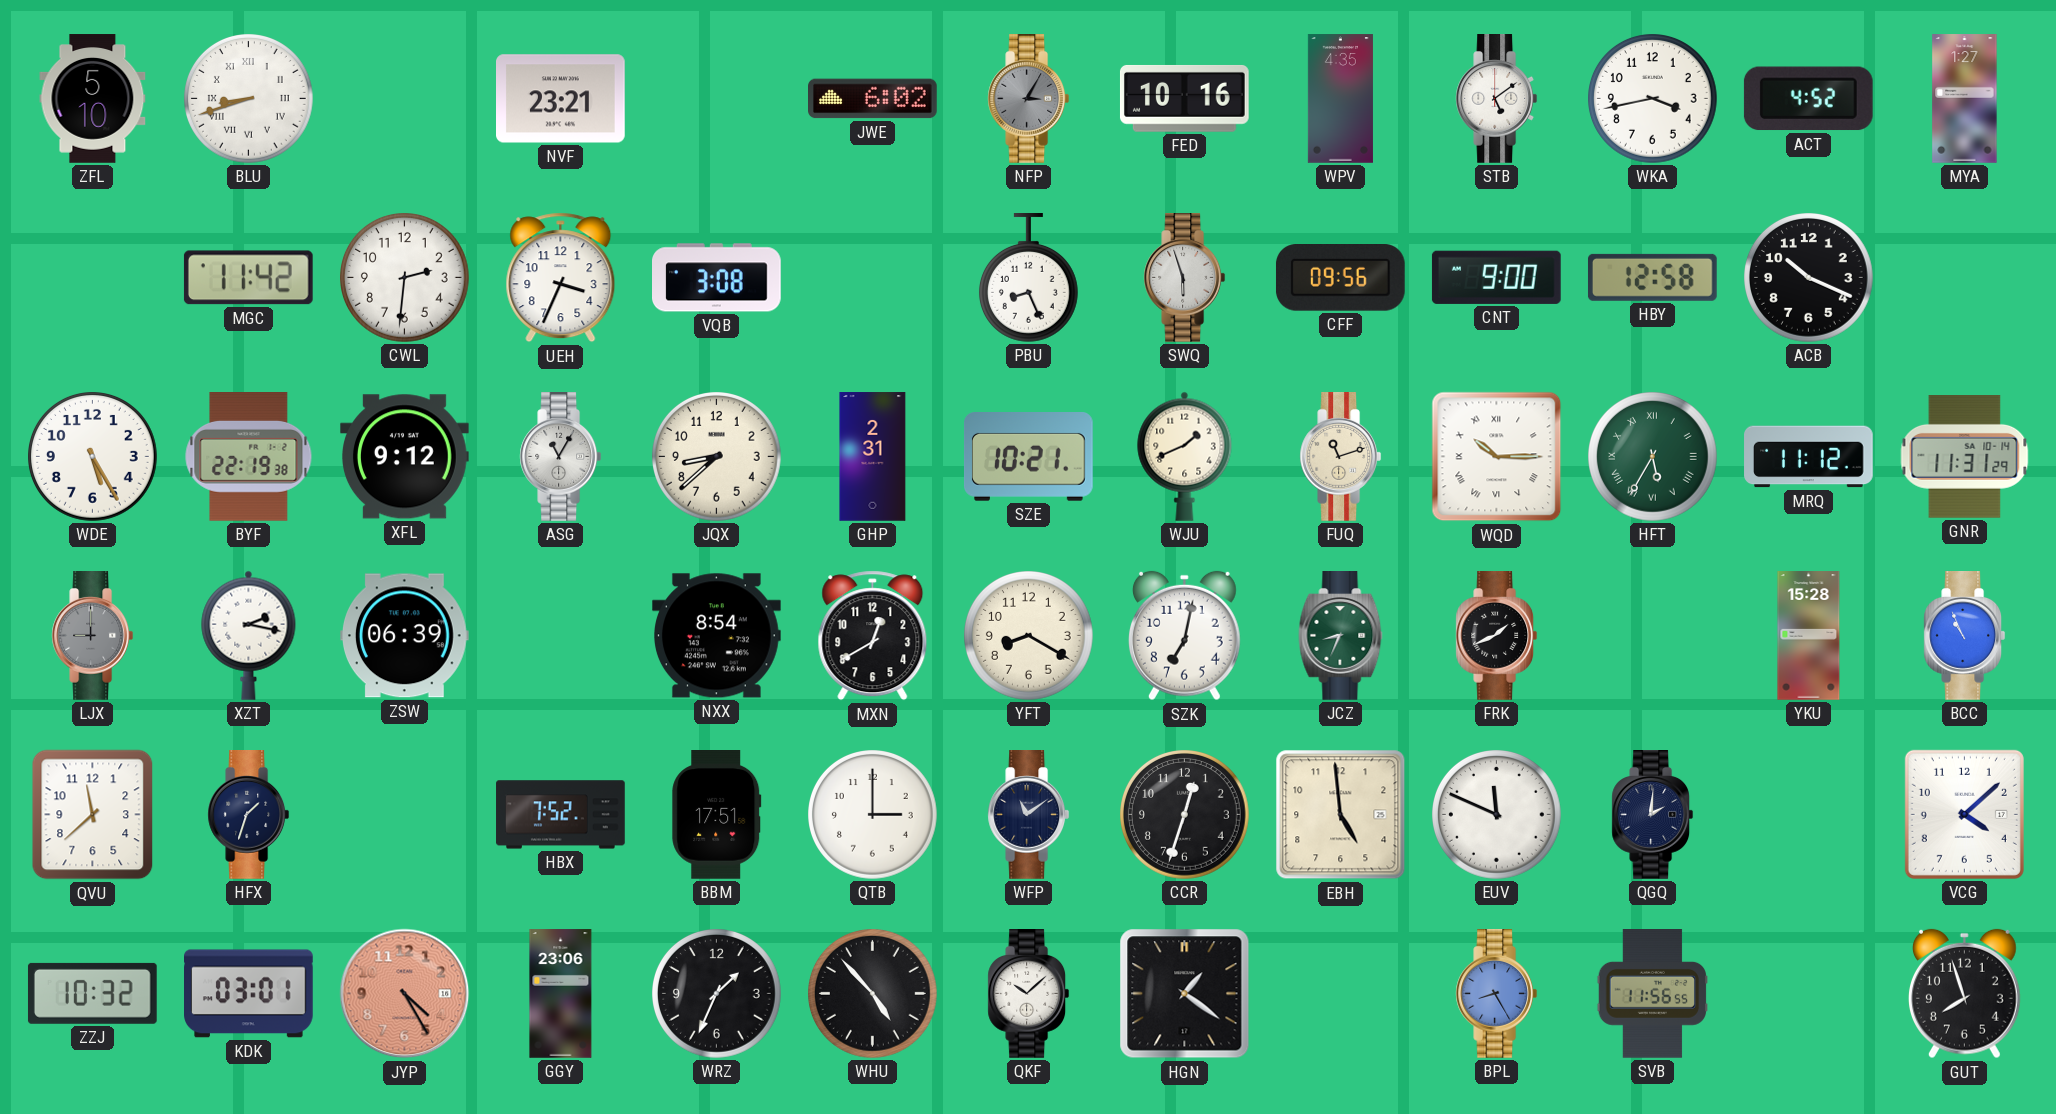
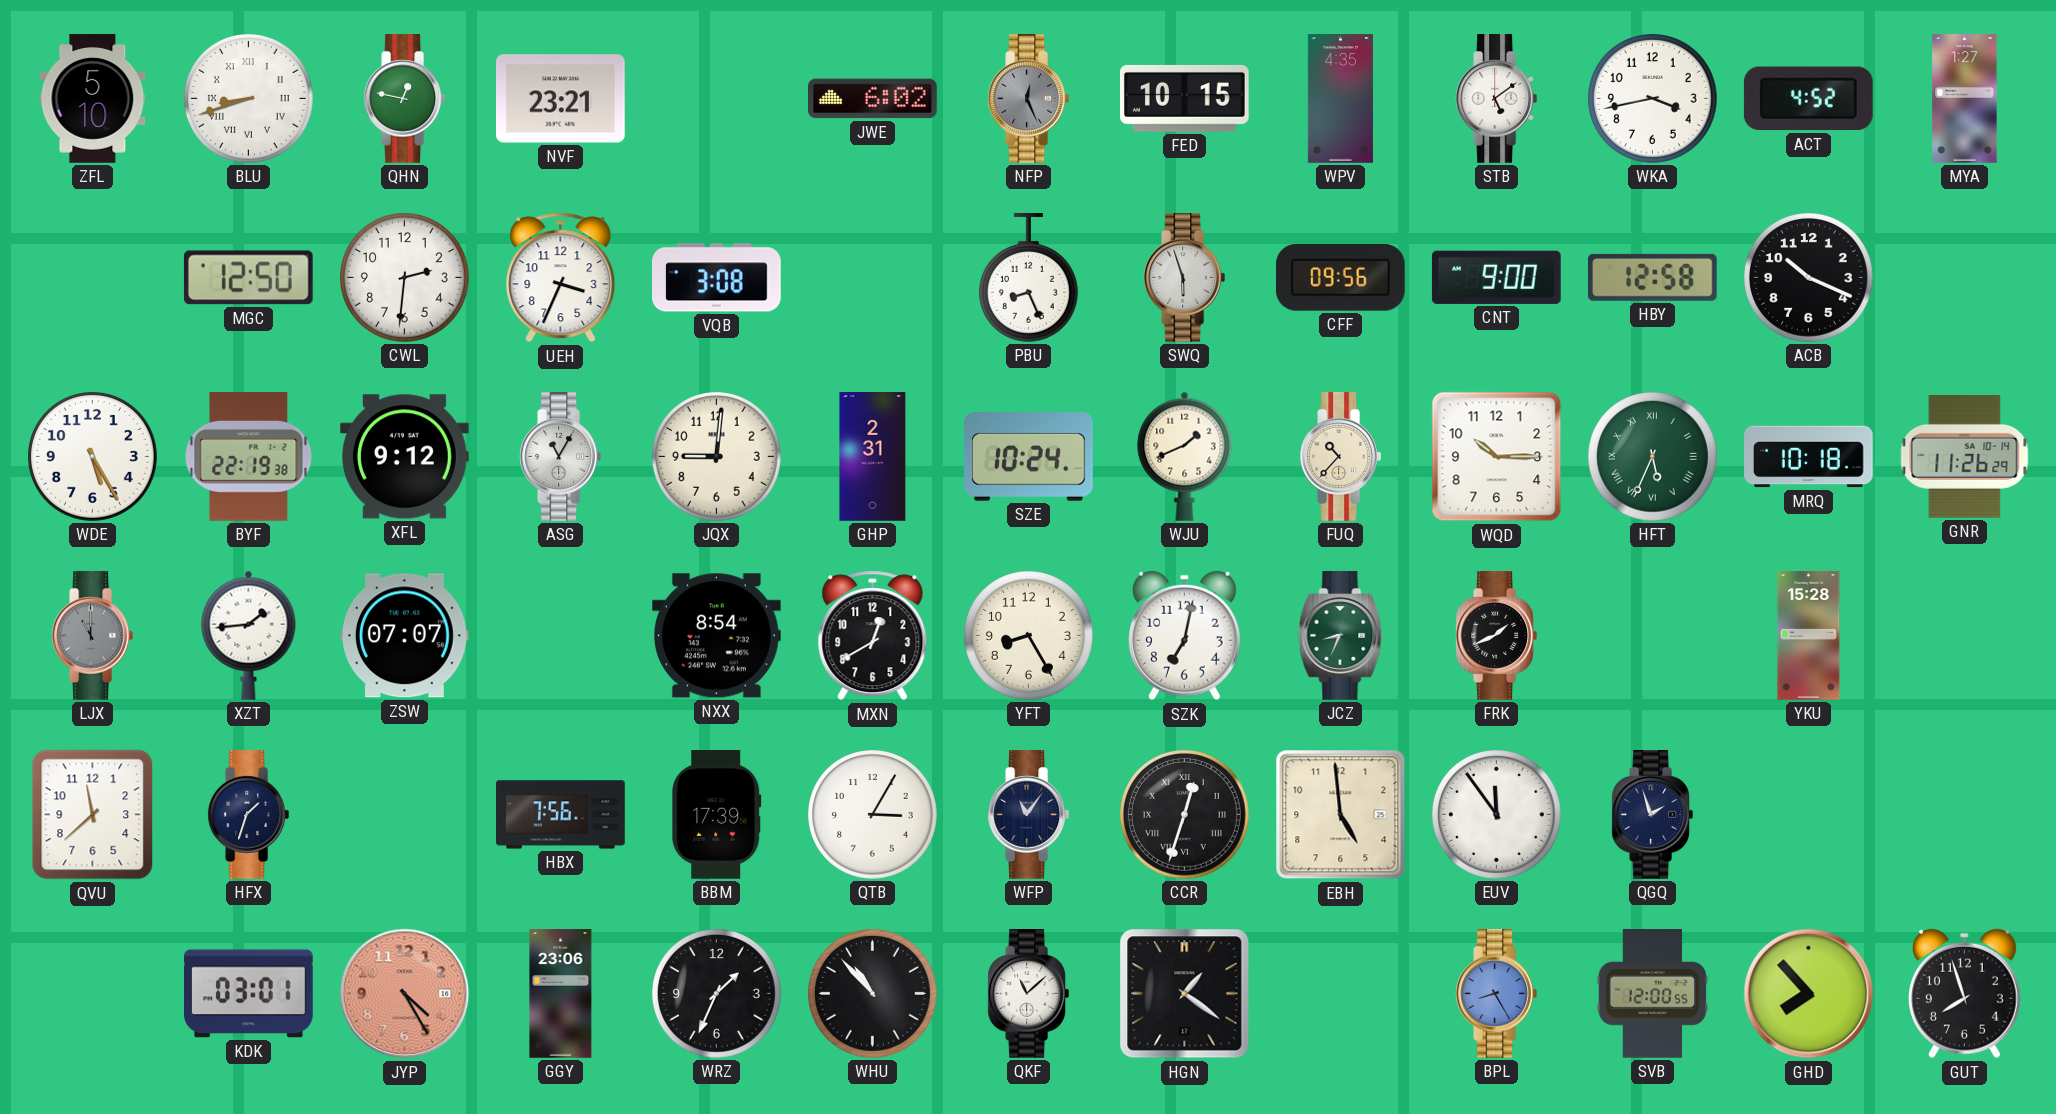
QHN: none -> 12:47
NFP: 3:05 -> 12:26
FED: 10:16 -> 10:15
MGC: 11:42 -> 12:50
JQX: 8:38 -> 9:01
SZE: 10:21 -> 10:24
FUQ: 11:12 -> 10:37
WQD numerals: Roman -> Arabic
HFT: 5:35 -> 5:34
MRQ: 11:12 -> 10:18
GNR: 11:31 -> 11:26
LJX: 9:00 -> 11:00
XZT: 2:17 -> 1:44
ZSW: 06:39 -> 07:07
YFT: 8:20 -> 8:25
BCC: 10:56 -> none
HBX: 7:52 -> 7:56
BBM: 17:51 -> 17:39
QTB: 3:00 -> 3:05
WFP: 11:09 -> 11:06
CCR numerals: Arabic -> Roman
EUV: 11:49 -> 11:54
QGQ: 2:01 -> 1:57
VCG: 4:08 -> none
ZZJ: 10:32 -> none
WHU: 4:53 -> 10:53
QKF: 10:08 -> 11:08
SVB: 11:56 -> 12:00
GHD: none -> 7:53
